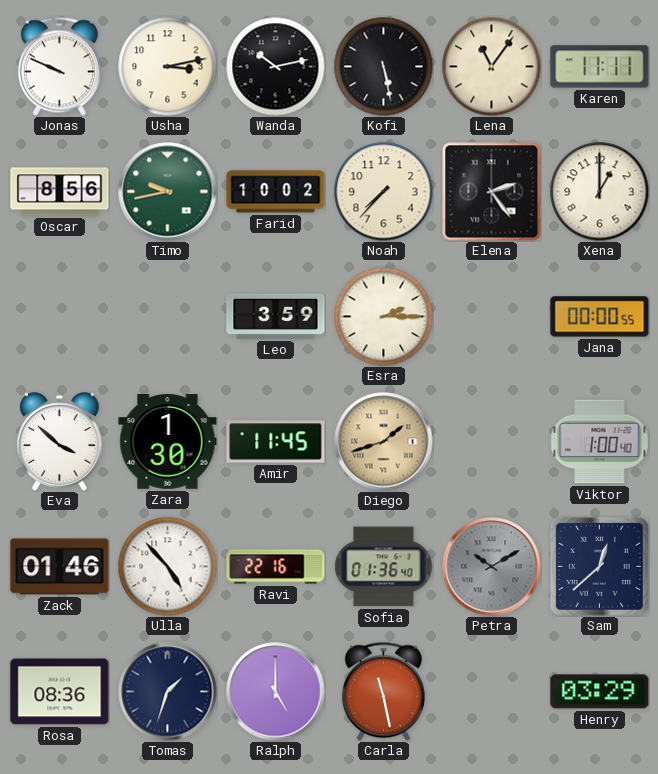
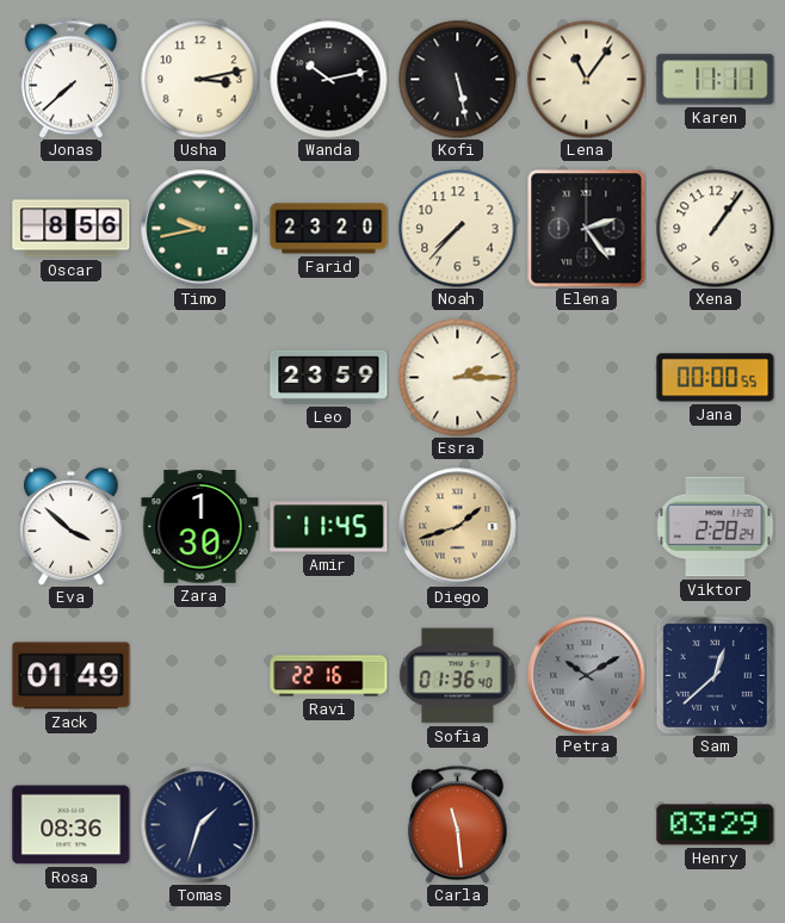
Jonas: 9:49 -> 7:38
Farid: 10:02 -> 23:20
Xena: 1:00 -> 1:06
Leo: 3:59 -> 23:59
Viktor: 1:00 -> 2:28
Zack: 01:46 -> 01:49
Ulla: 4:53 -> none
Ralph: 5:00 -> none
Carla: 11:28 -> 11:29
